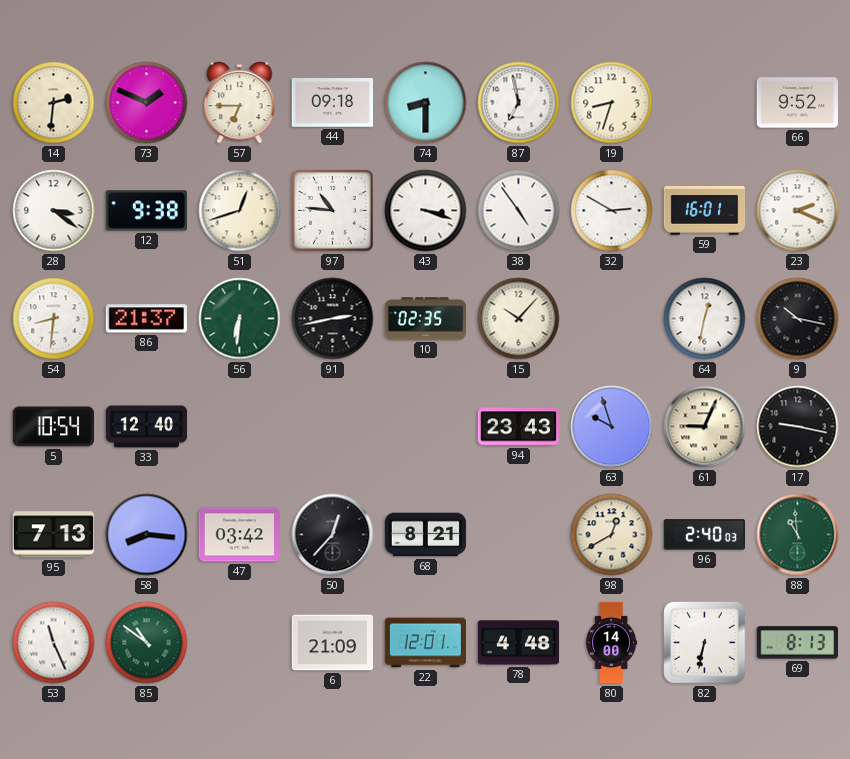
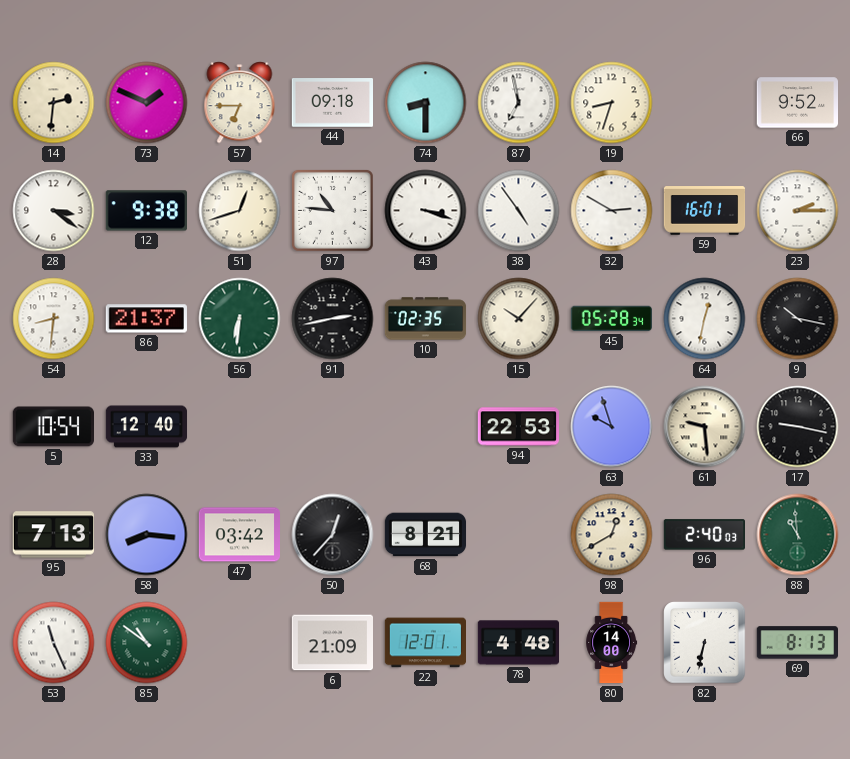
23: 2:19 -> 2:15
45: none -> 05:28
94: 23:43 -> 22:53
61: 9:04 -> 9:29
